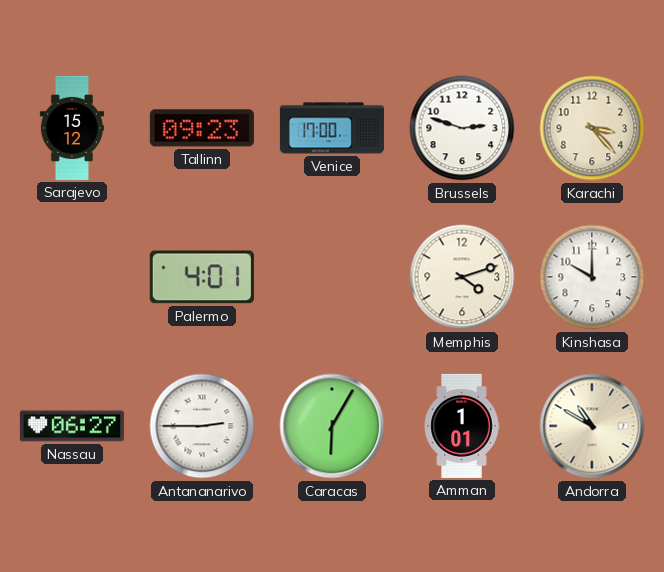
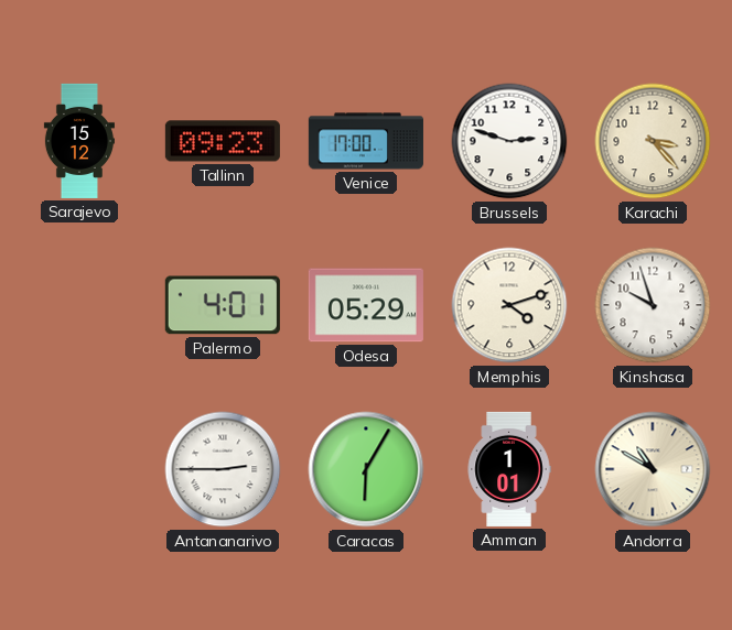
Odesa: none -> 05:29
Kinshasa: 10:00 -> 9:57
Nassau: 06:27 -> none
